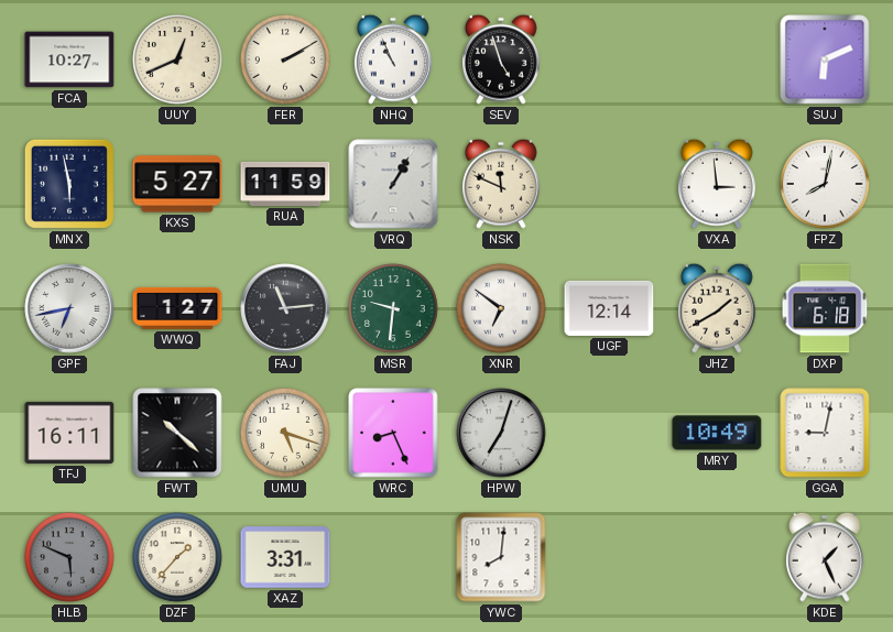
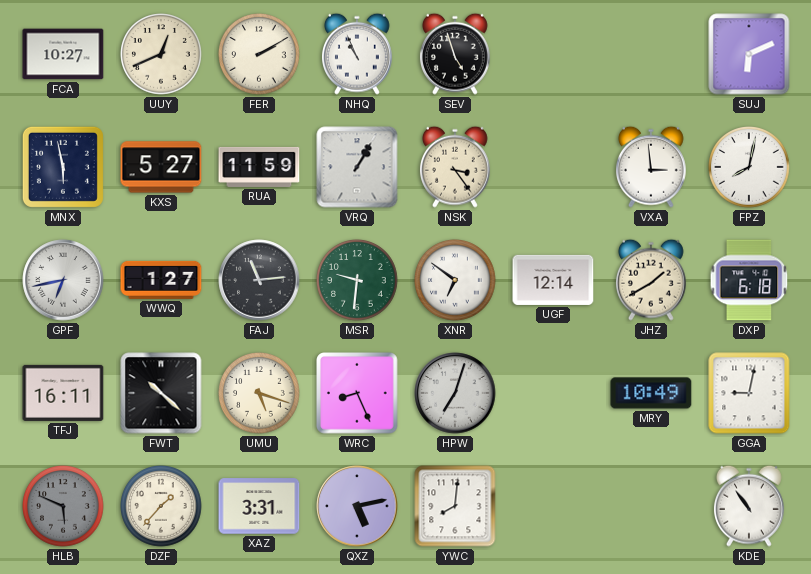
NSK: 11:49 -> 3:24
QXZ: none -> 5:13
KDE: 1:26 -> 10:54
